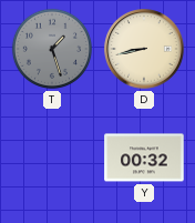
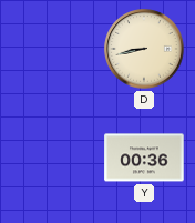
T: 1:27 -> none
Y: 00:32 -> 00:36
